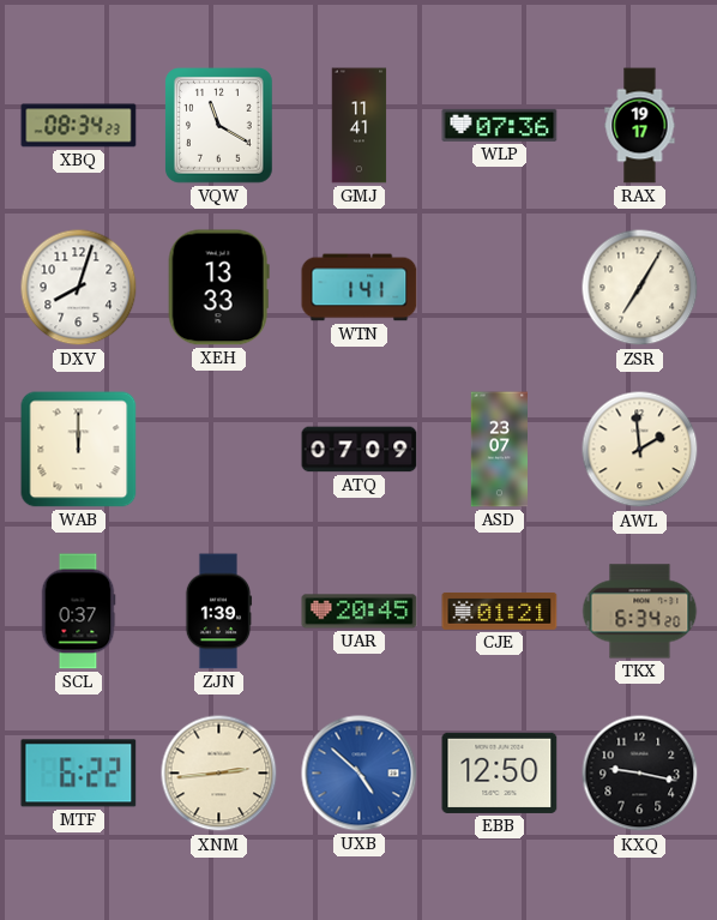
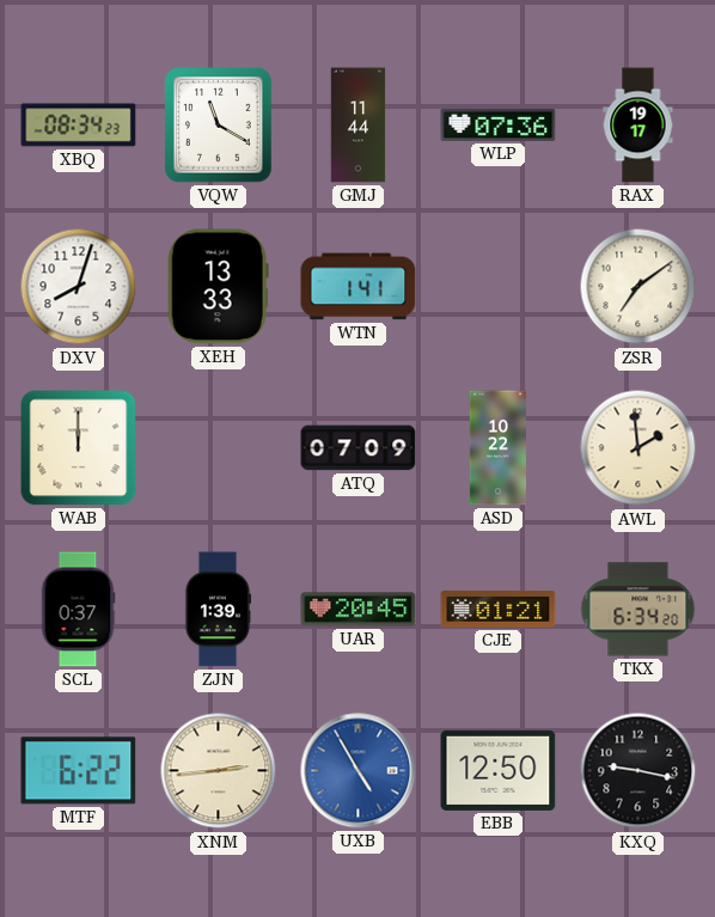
GMJ: 11:41 -> 11:44
ZSR: 7:05 -> 7:09
ASD: 23:07 -> 10:22
UXB: 4:52 -> 4:55
